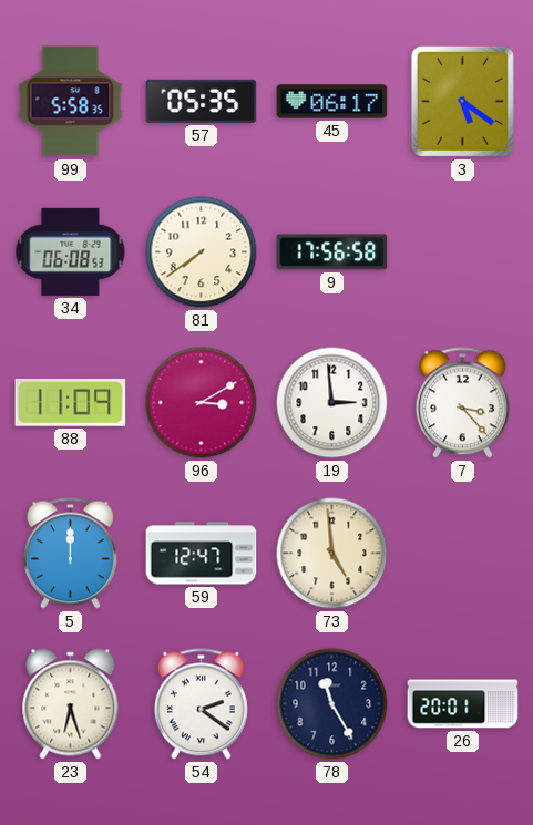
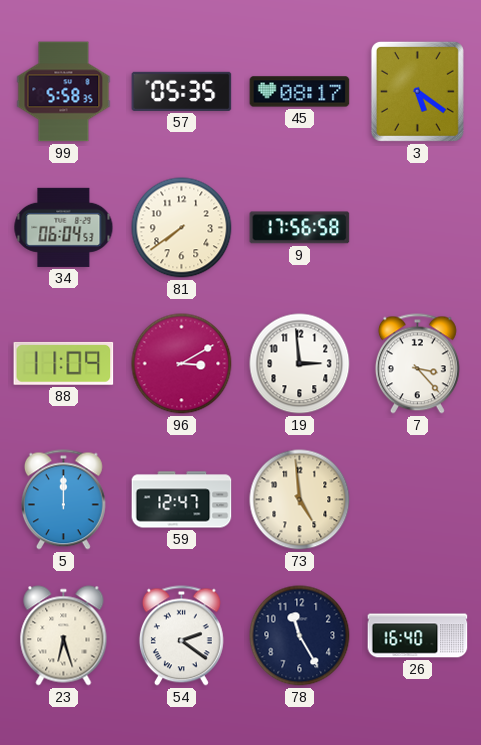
45: 06:17 -> 08:17
34: 06:08 -> 06:04
26: 20:01 -> 16:40
